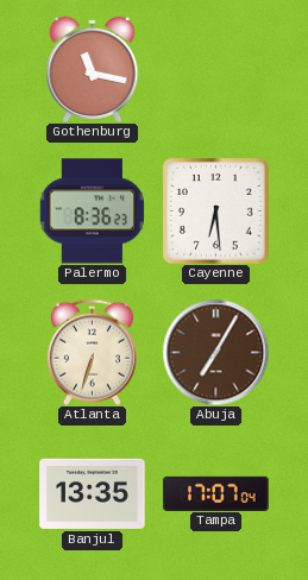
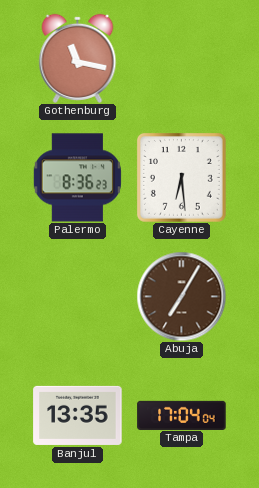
Atlanta: 6:33 -> none
Tampa: 17:07 -> 17:04
